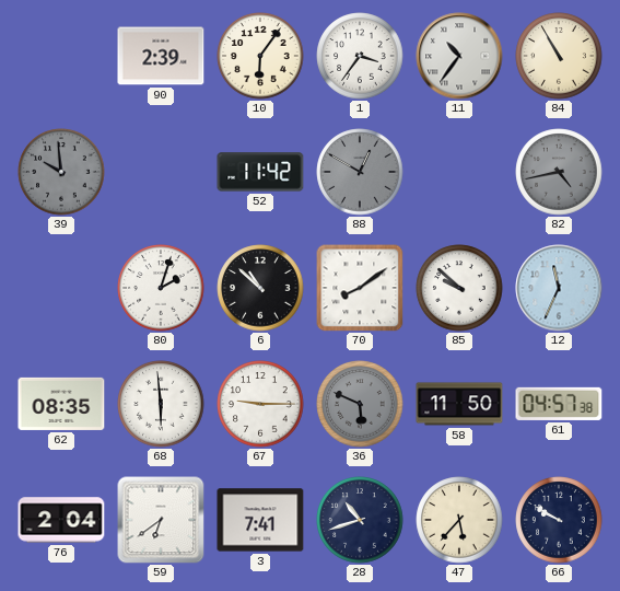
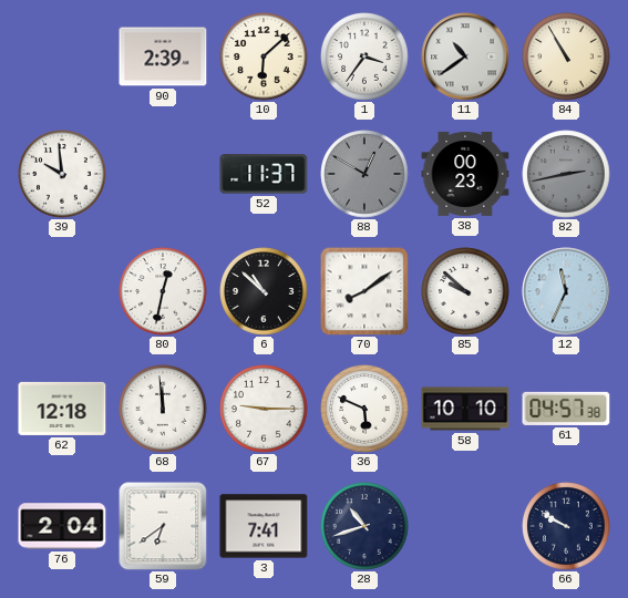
10: 6:06 -> 6:08
11: 10:36 -> 10:39
39 dial: grey -> white
52: 11:42 -> 11:37
38: none -> 00:23
82: 4:43 -> 2:43
80: 2:03 -> 12:32
62: 08:35 -> 12:18
68: 5:59 -> 11:59
36 dial: grey -> white
58: 11:50 -> 10:10
47: 5:37 -> none
